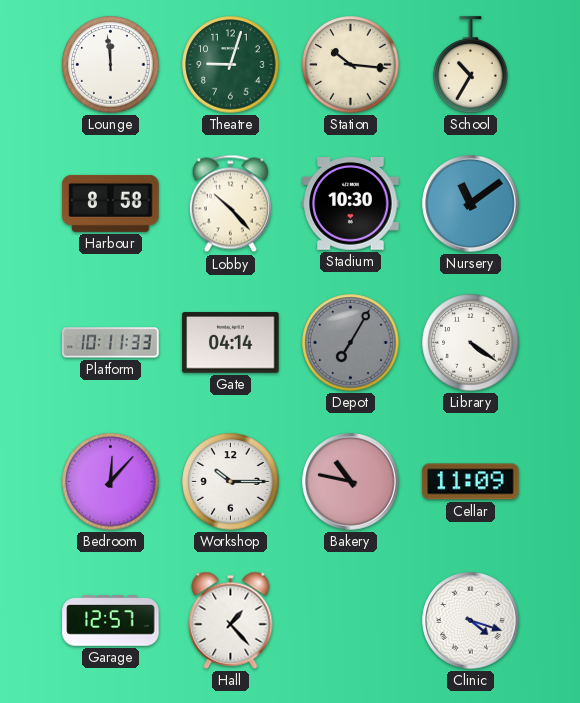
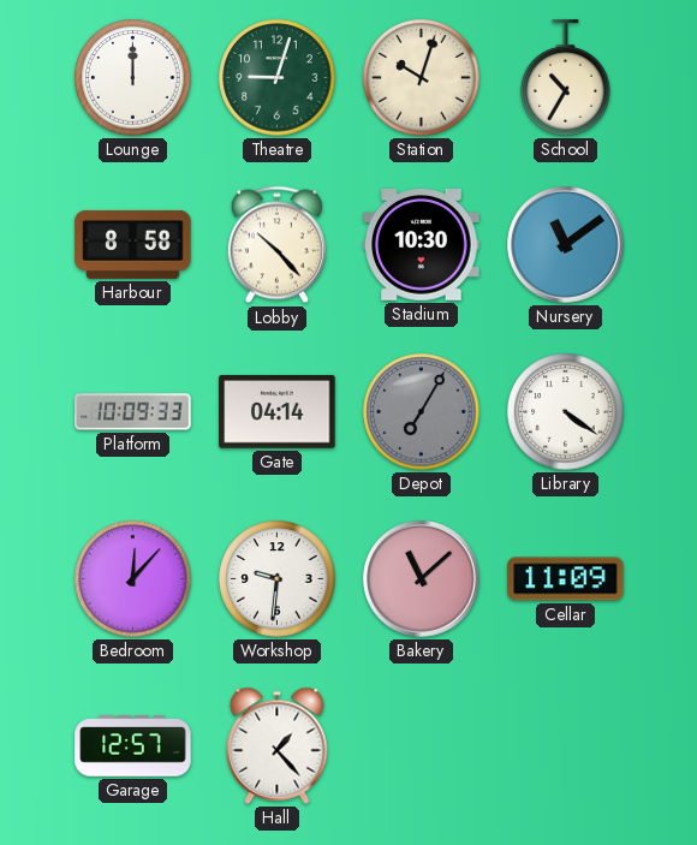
Lounge: 11:59 -> 12:00
Station: 10:16 -> 10:03
Platform: 10:11 -> 10:09
Workshop: 10:15 -> 9:31
Bakery: 10:47 -> 11:08
Clinic: 4:18 -> none
